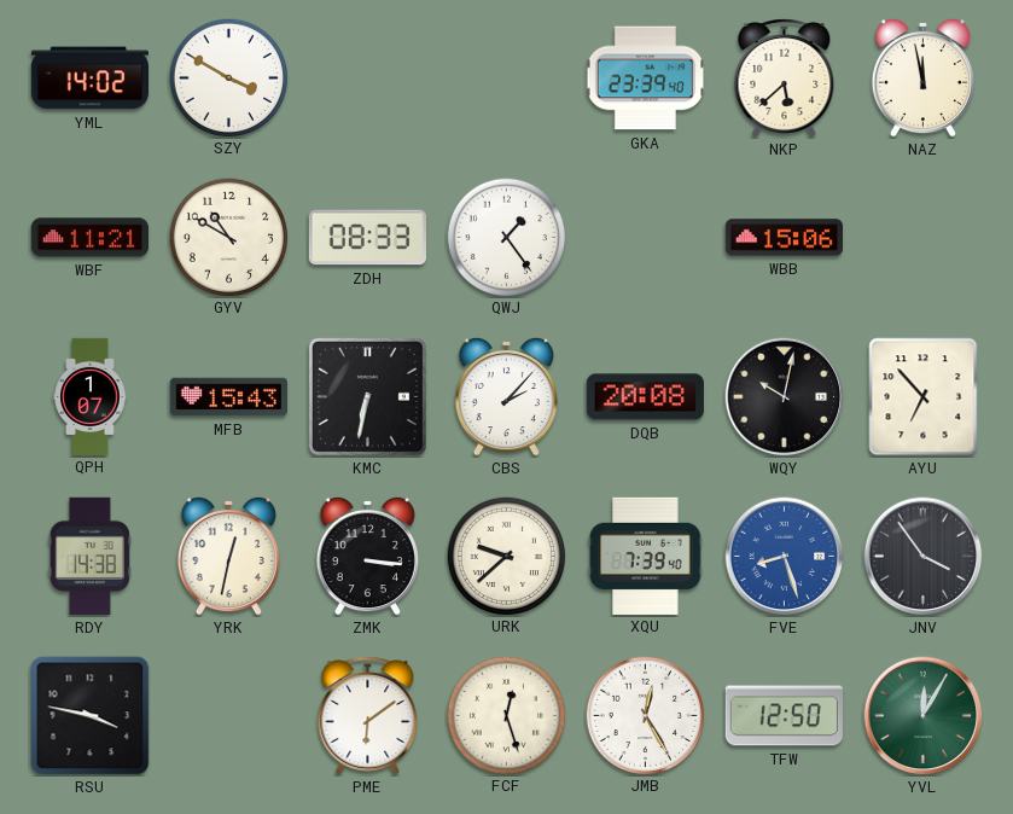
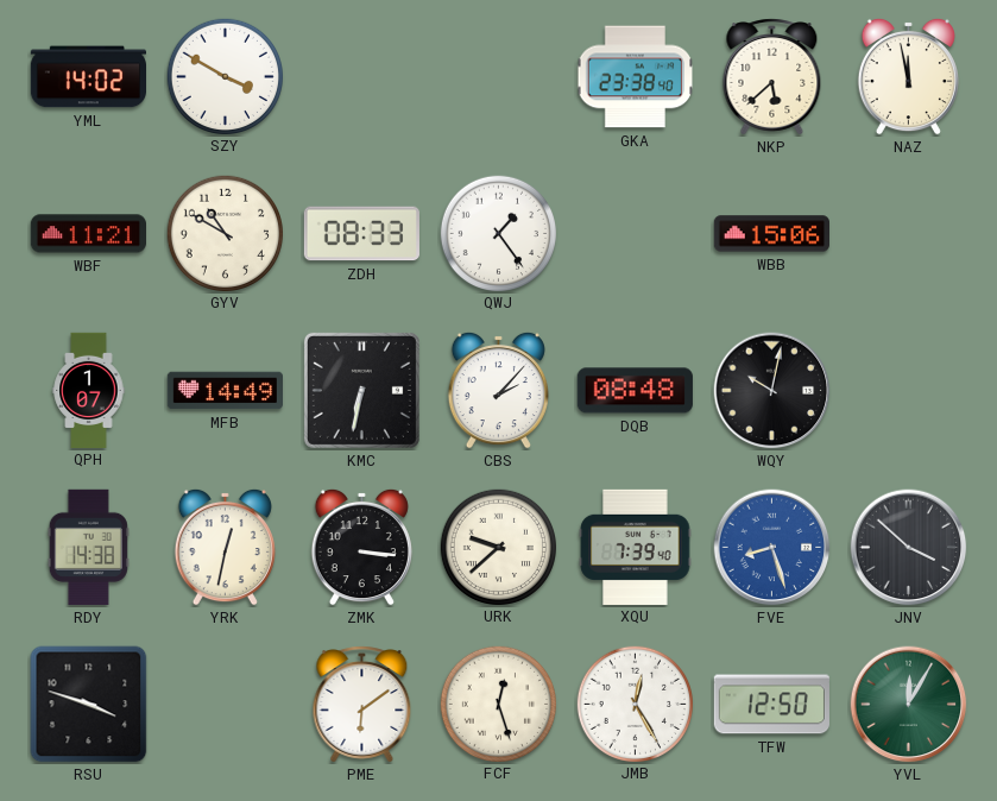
GKA: 23:39 -> 23:38
MFB: 15:43 -> 14:49
DQB: 20:08 -> 08:48
AYU: 6:53 -> none
JNV: 3:54 -> 3:52
RSU: 3:47 -> 3:48
